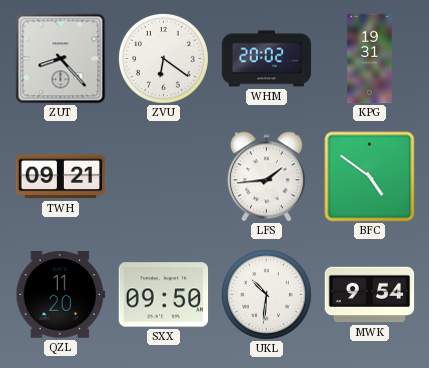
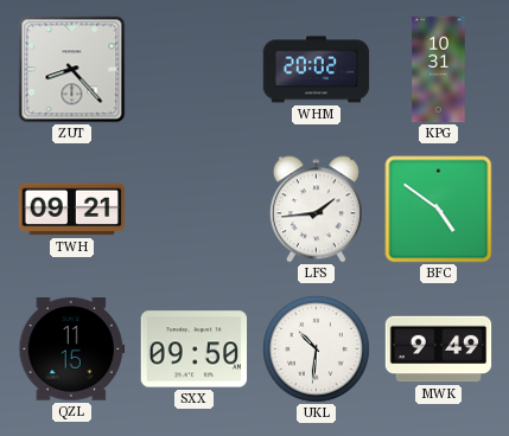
ZVU: 6:21 -> none
KPG: 19:31 -> 10:31
QZL: 11:20 -> 11:15
MWK: 9:54 -> 9:49
